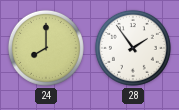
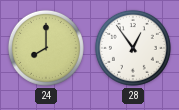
28: 1:54 -> 12:54
